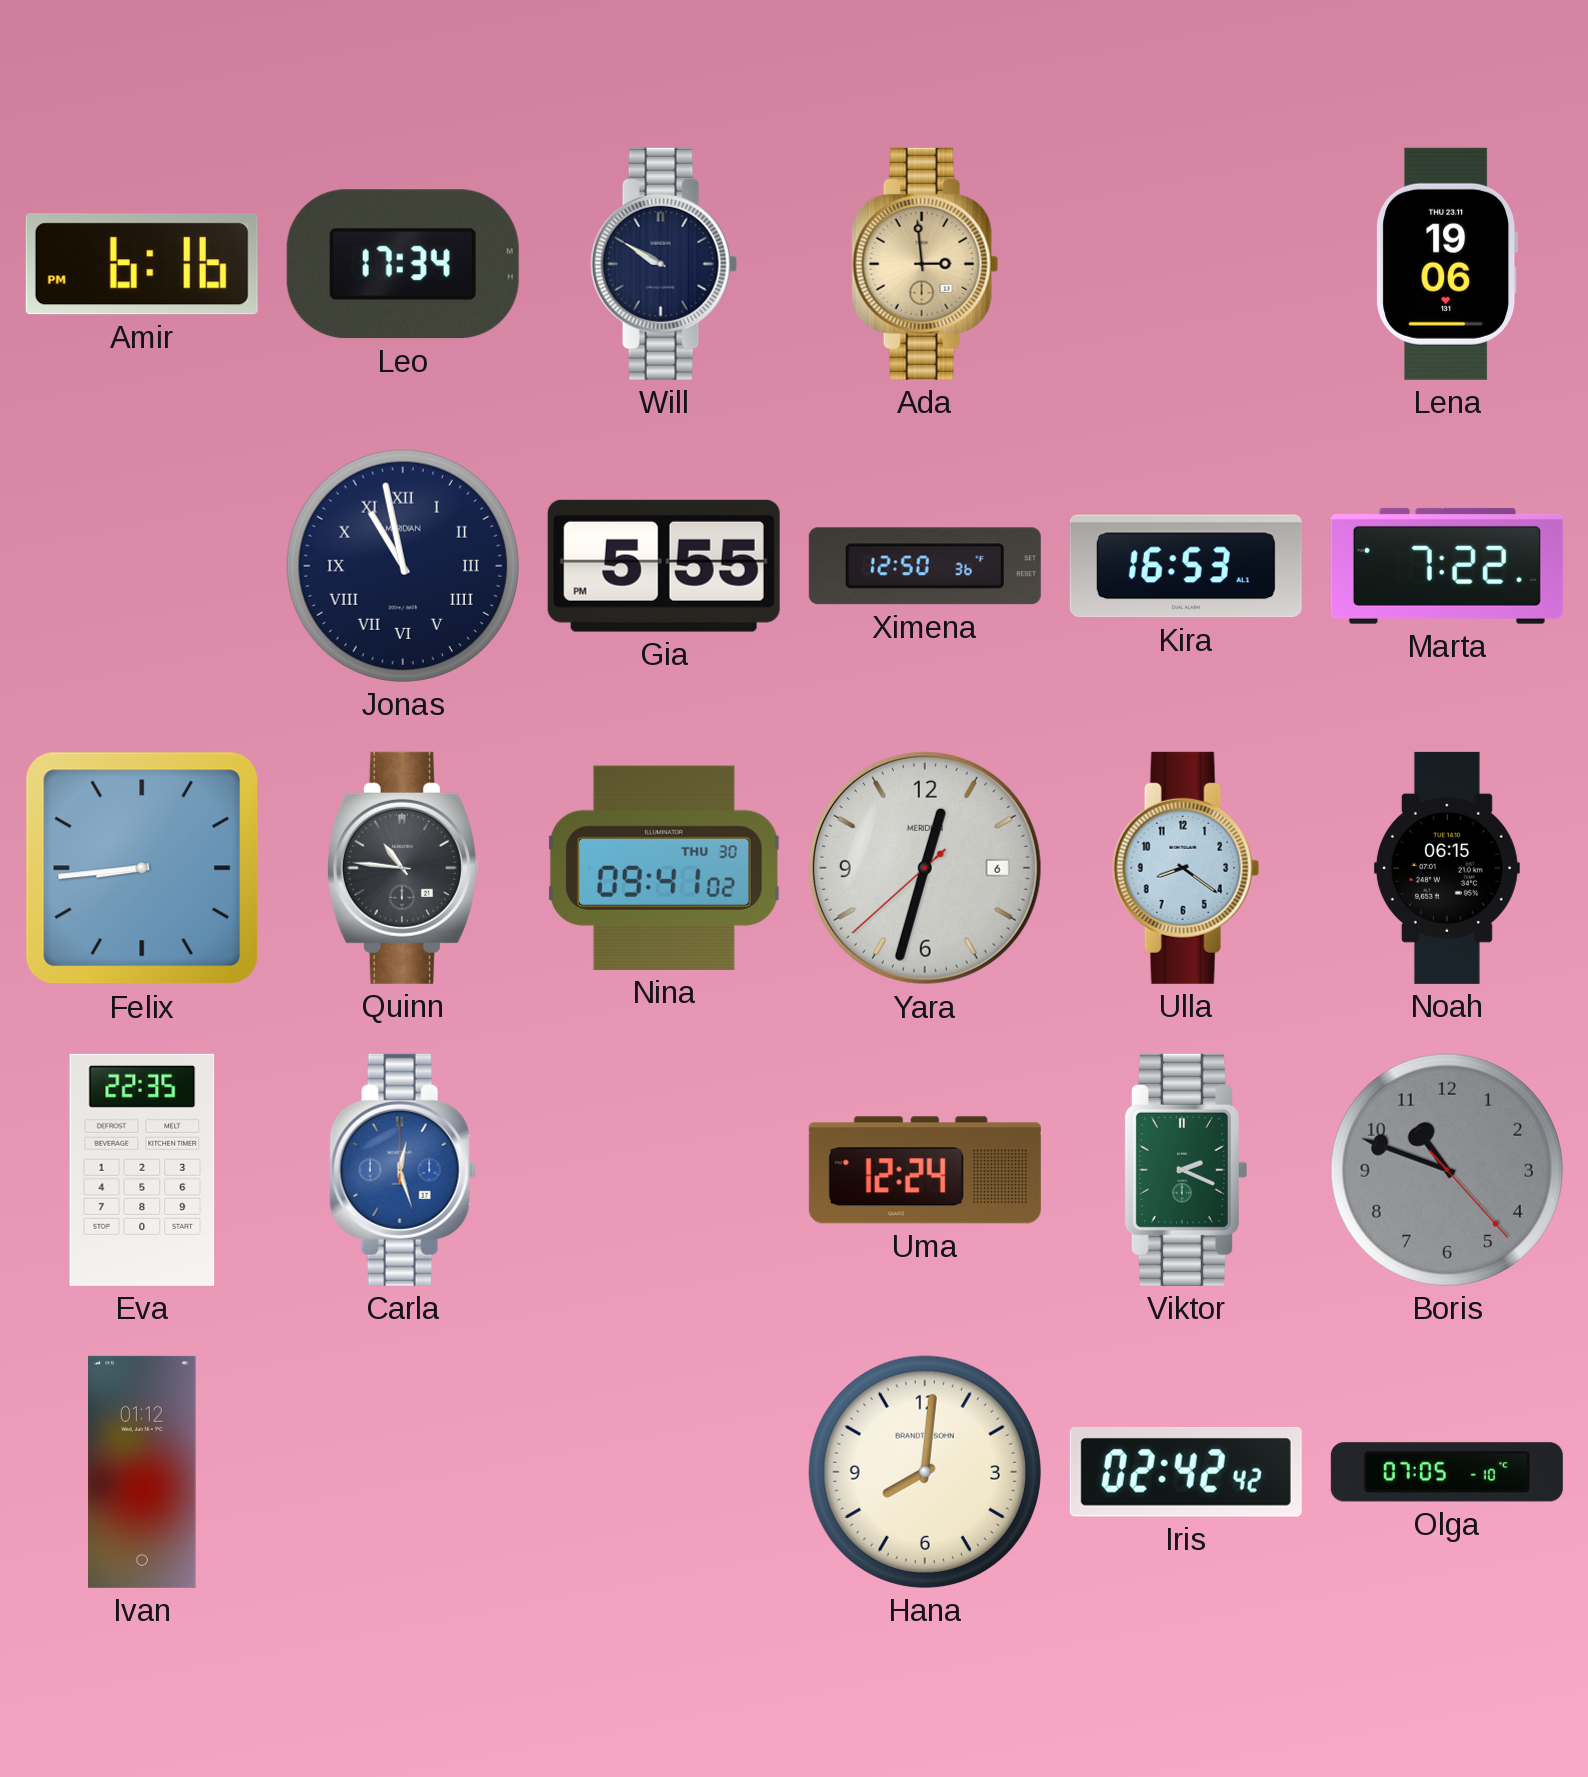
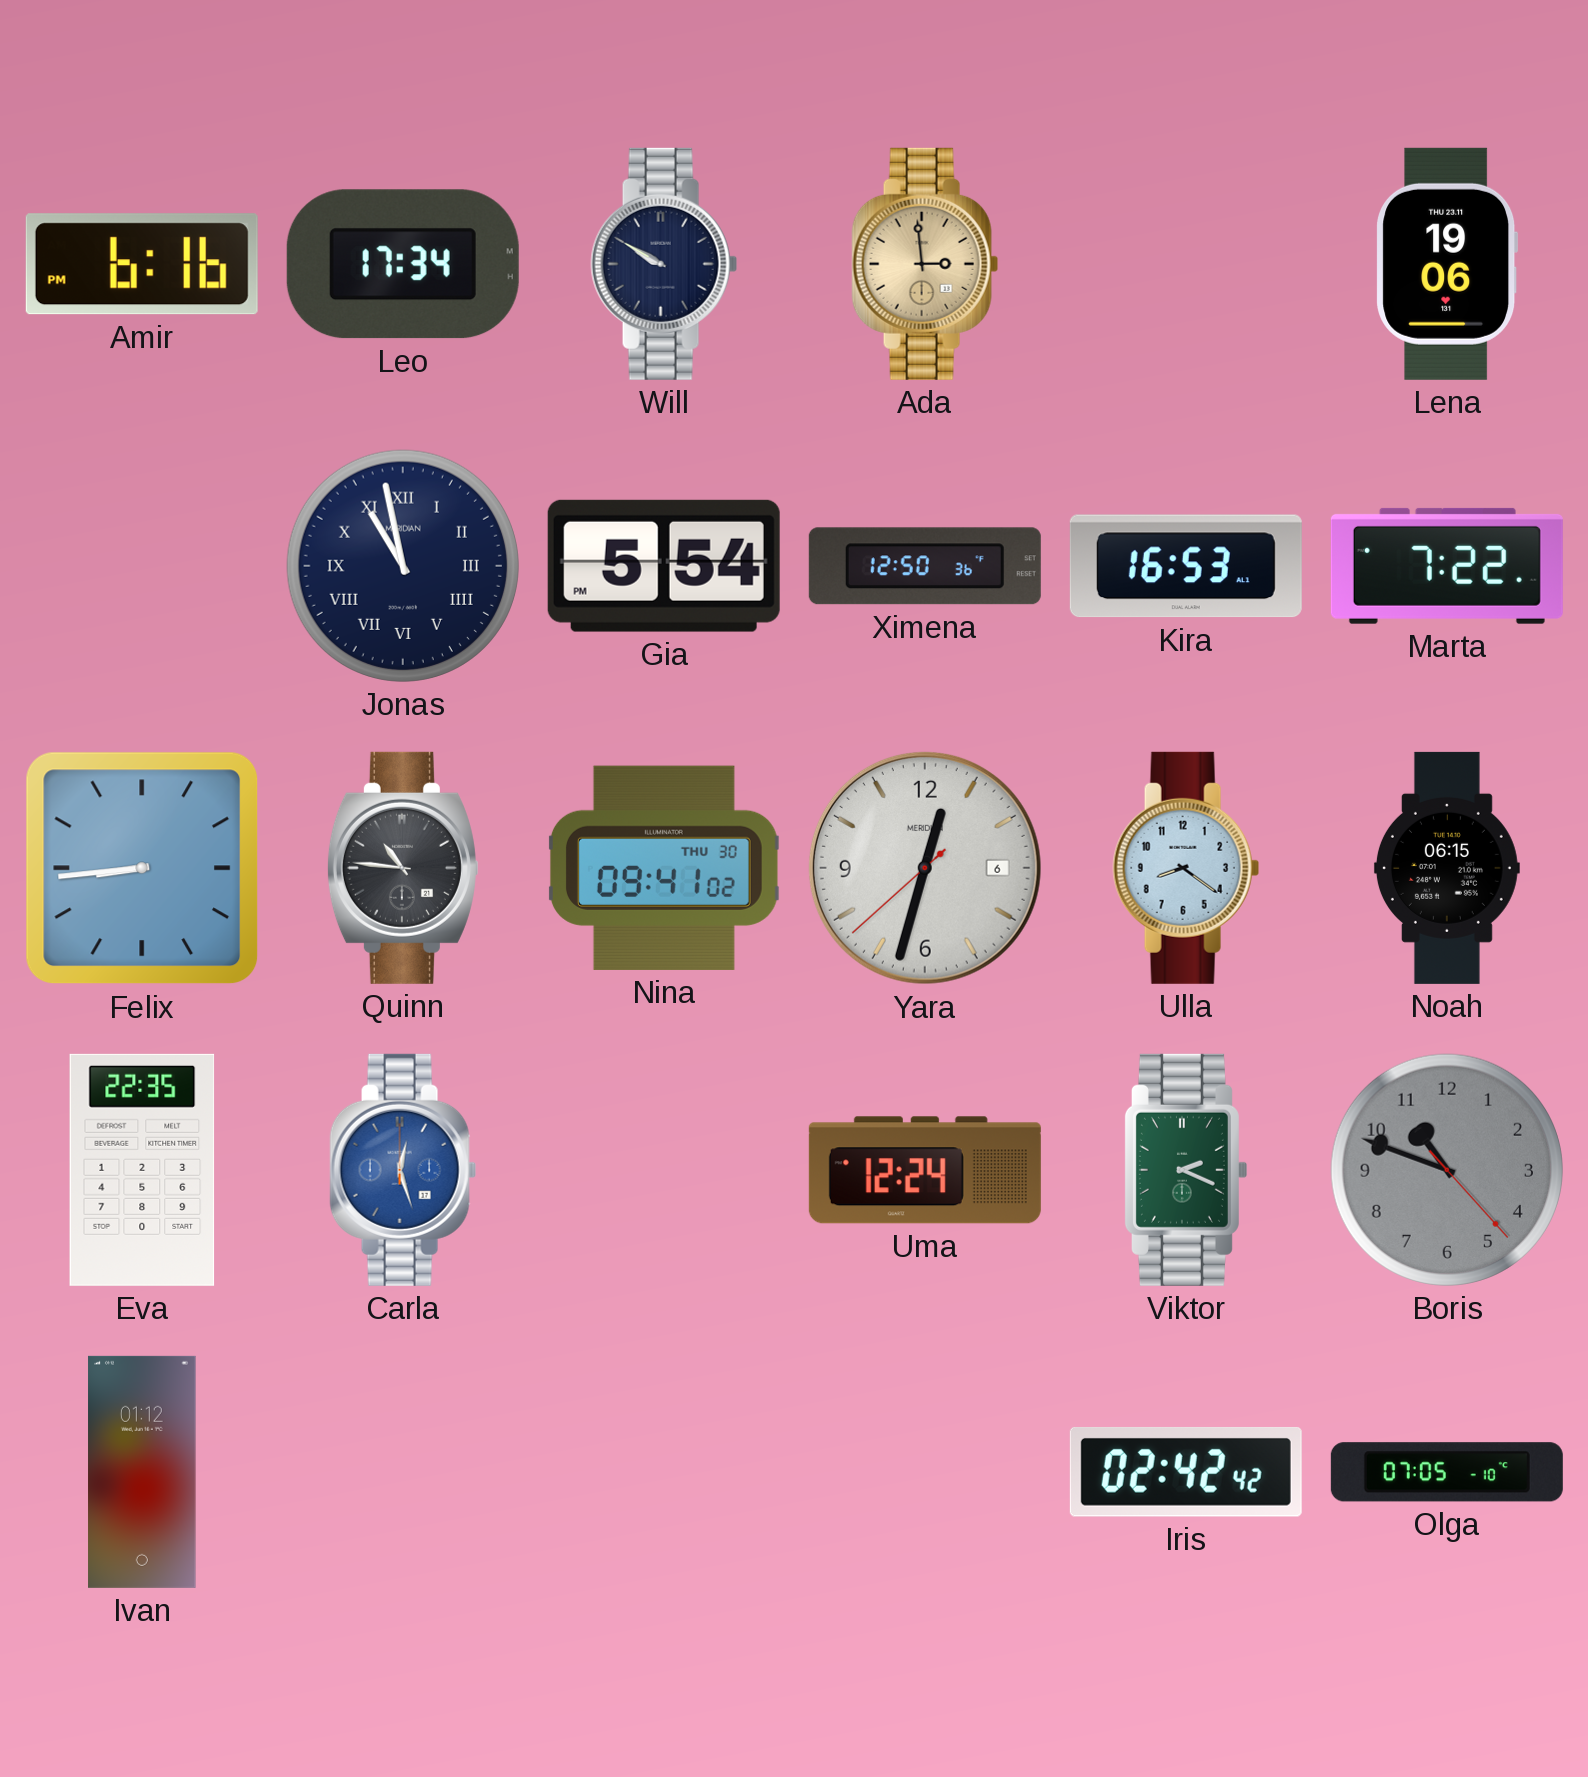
Gia: 5:55 -> 5:54
Hana: 8:01 -> none
